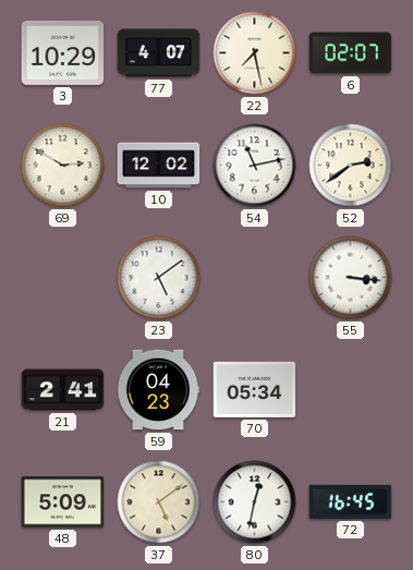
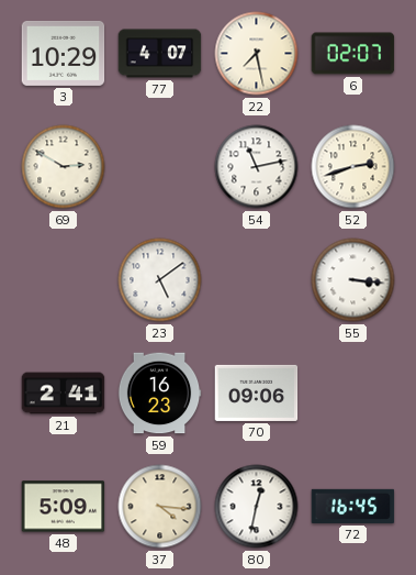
10: 12:02 -> none
52: 2:39 -> 2:42
59: 04:23 -> 16:23
70: 05:34 -> 09:06
37: 5:09 -> 4:16
